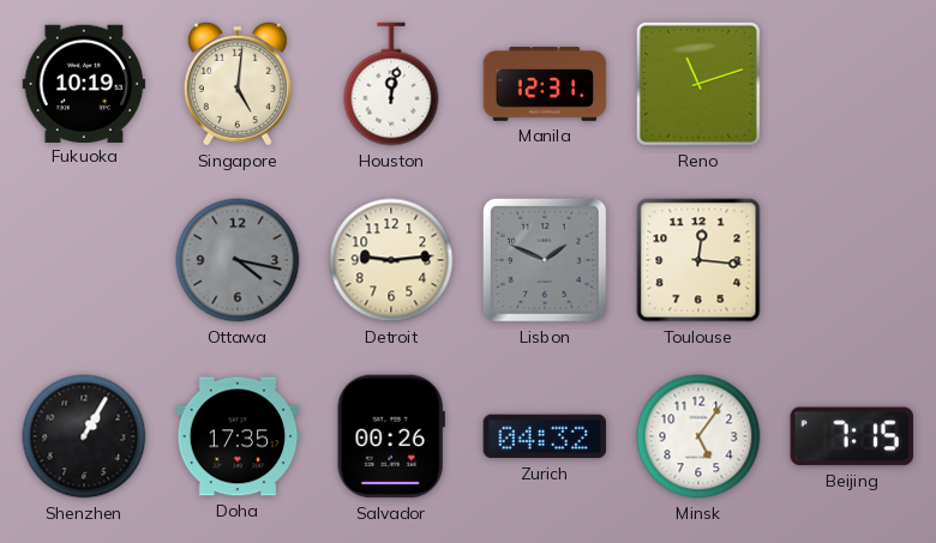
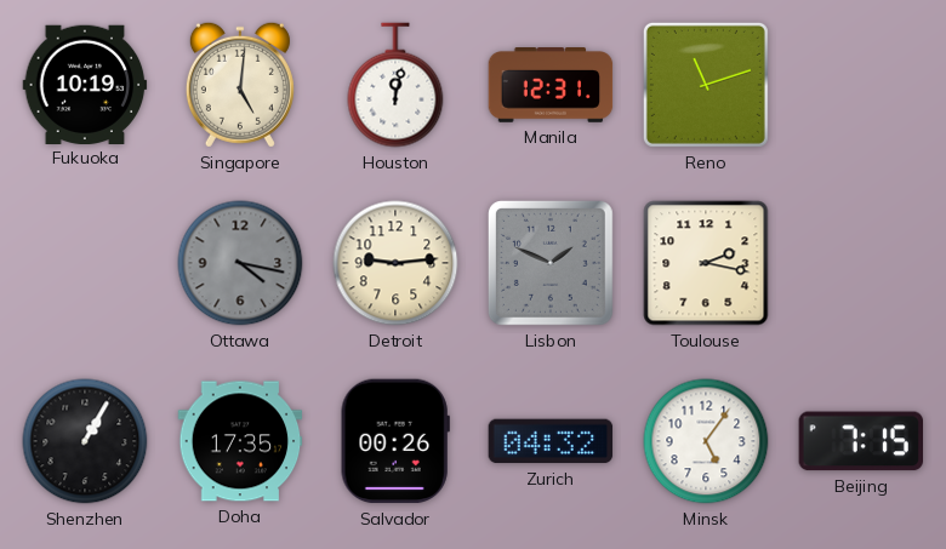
Toulouse: 12:16 -> 2:17
